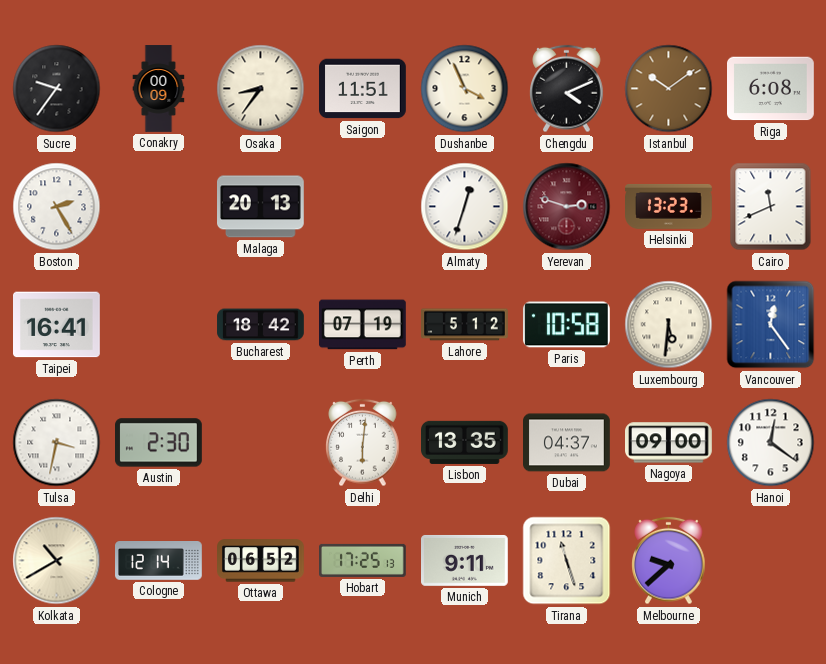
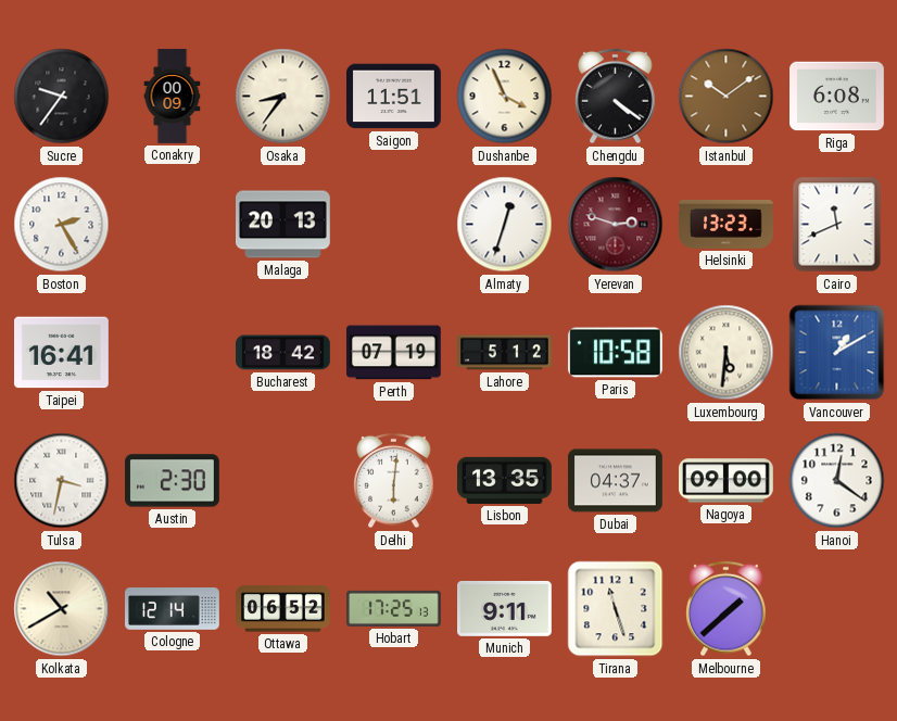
Chengdu: 4:11 -> 4:21
Vancouver: 12:24 -> 1:10
Melbourne: 9:38 -> 1:38
